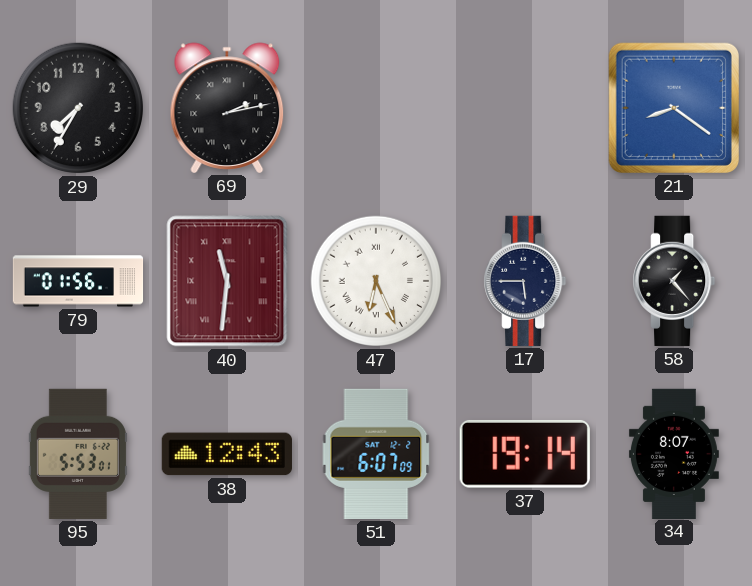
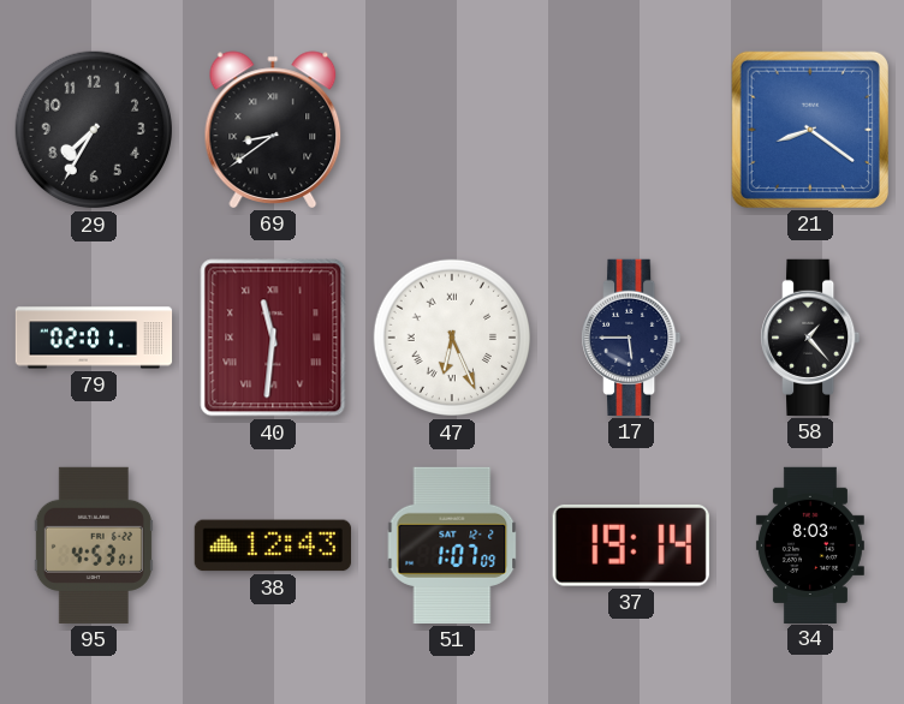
69: 2:13 -> 8:39
79: 01:56 -> 02:01
95: 5:53 -> 4:53
51: 6:07 -> 1:07
34: 8:07 -> 8:03
